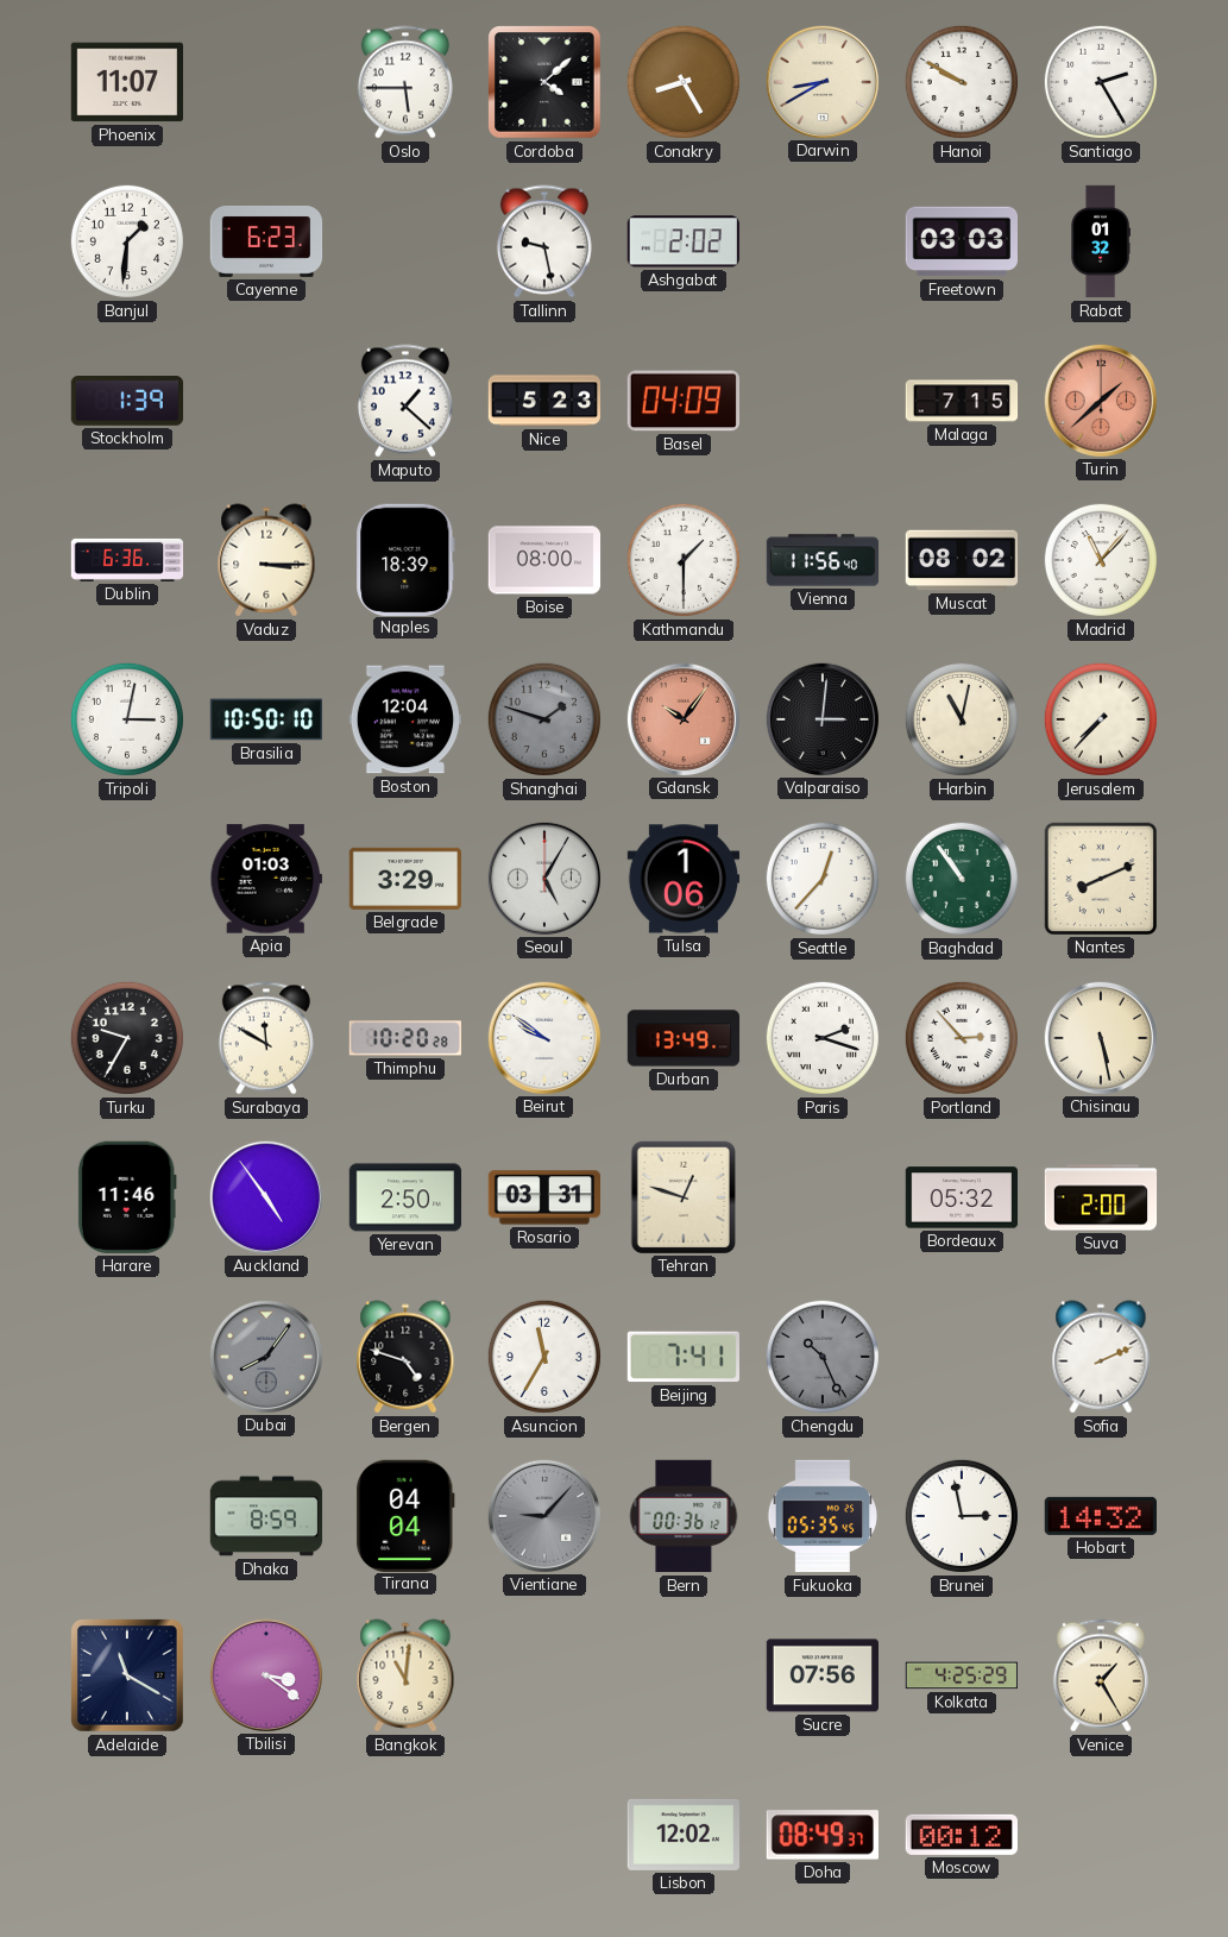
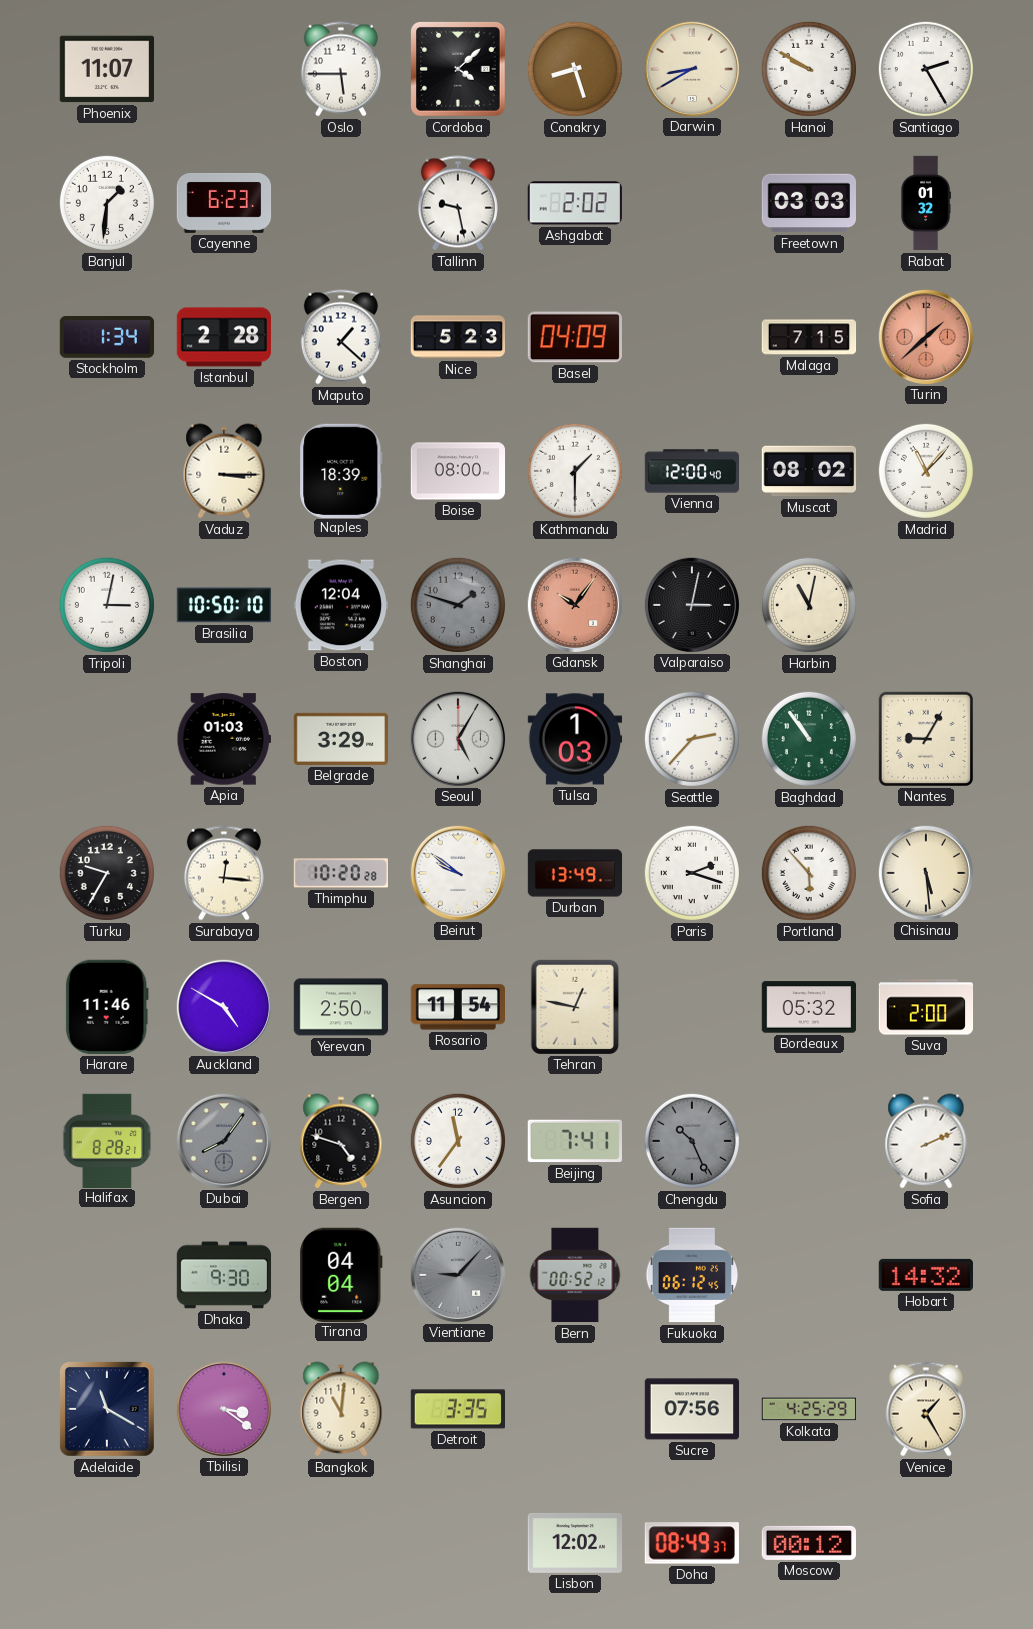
Conakry: 8:25 -> 8:27
Stockholm: 1:39 -> 1:34
Istanbul: none -> 2:28
Dublin: 6:36 -> none
Vienna: 11:56 -> 12:00
Valparaiso: 3:01 -> 3:02
Jerusalem: 7:37 -> none
Tulsa: 1:06 -> 1:03
Seattle: 12:37 -> 2:37
Nantes: 8:11 -> 9:05
Surabaya: 11:50 -> 12:16
Portland: 2:53 -> 5:53
Chisinau: 5:28 -> 5:29
Auckland: 4:54 -> 4:50
Rosario: 03:31 -> 11:54
Tehran: 12:48 -> 12:47
Halifax: none -> 8:28
Asuncion: 11:35 -> 11:36
Dhaka: 8:59 -> 9:30
Bern: 00:36 -> 00:52
Fukuoka: 05:35 -> 06:12
Brunei: 2:58 -> none
Detroit: none -> 3:35
